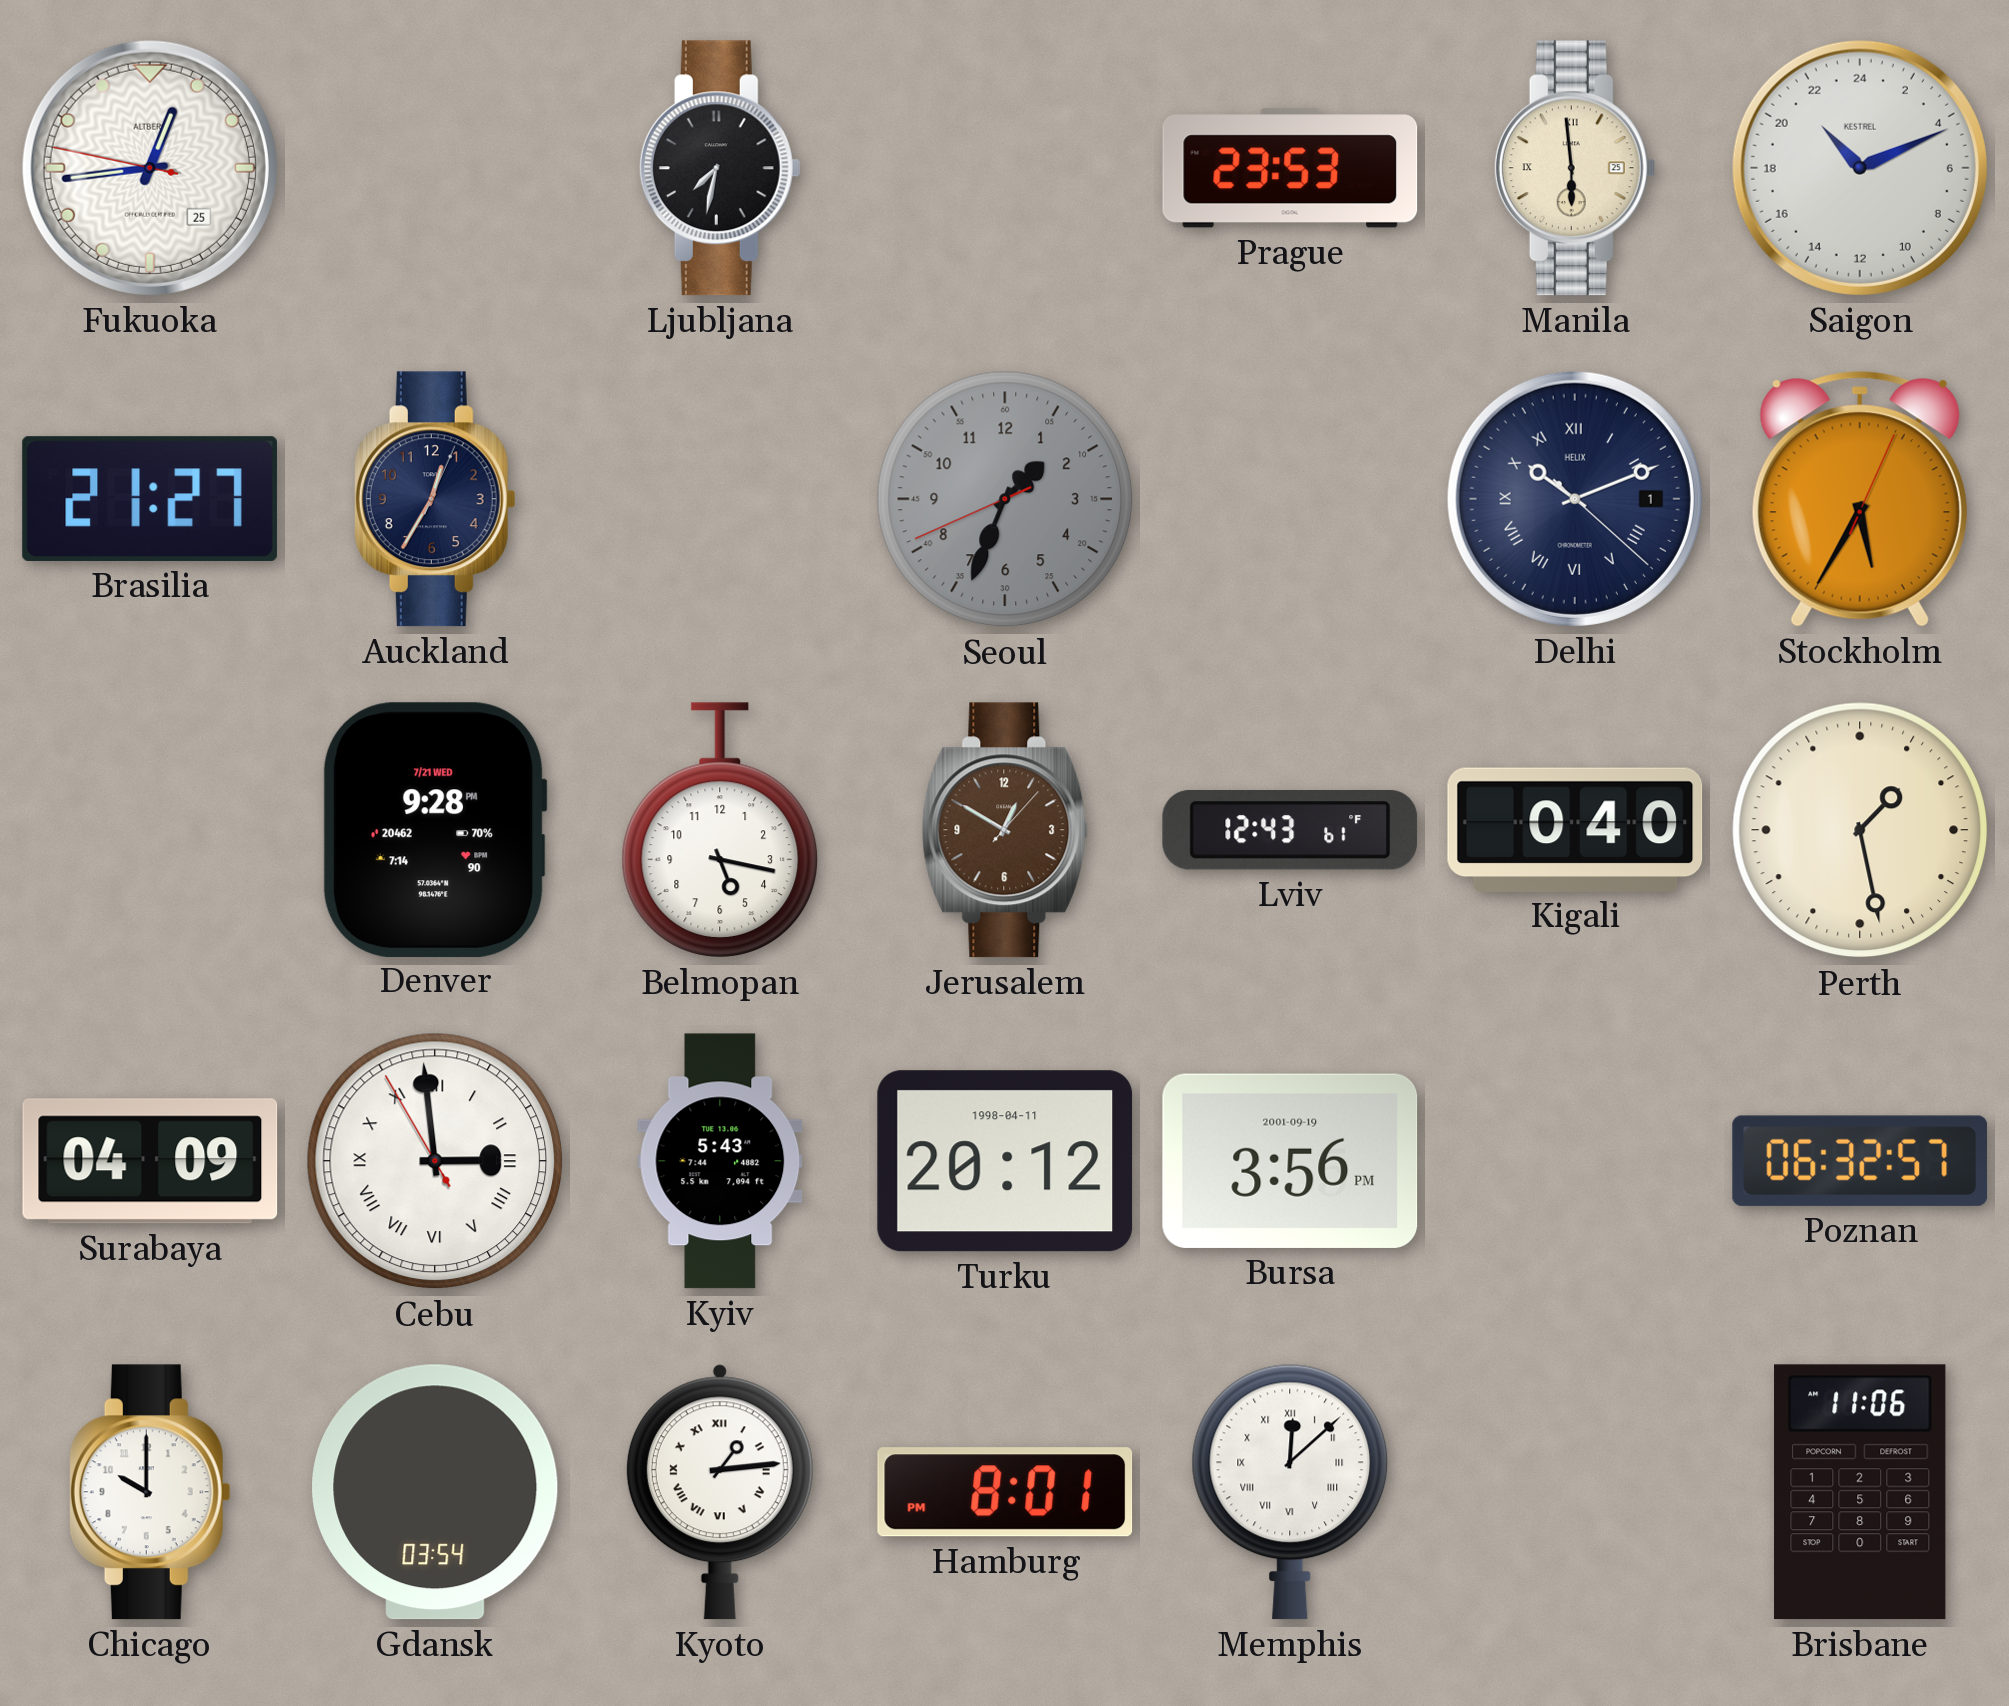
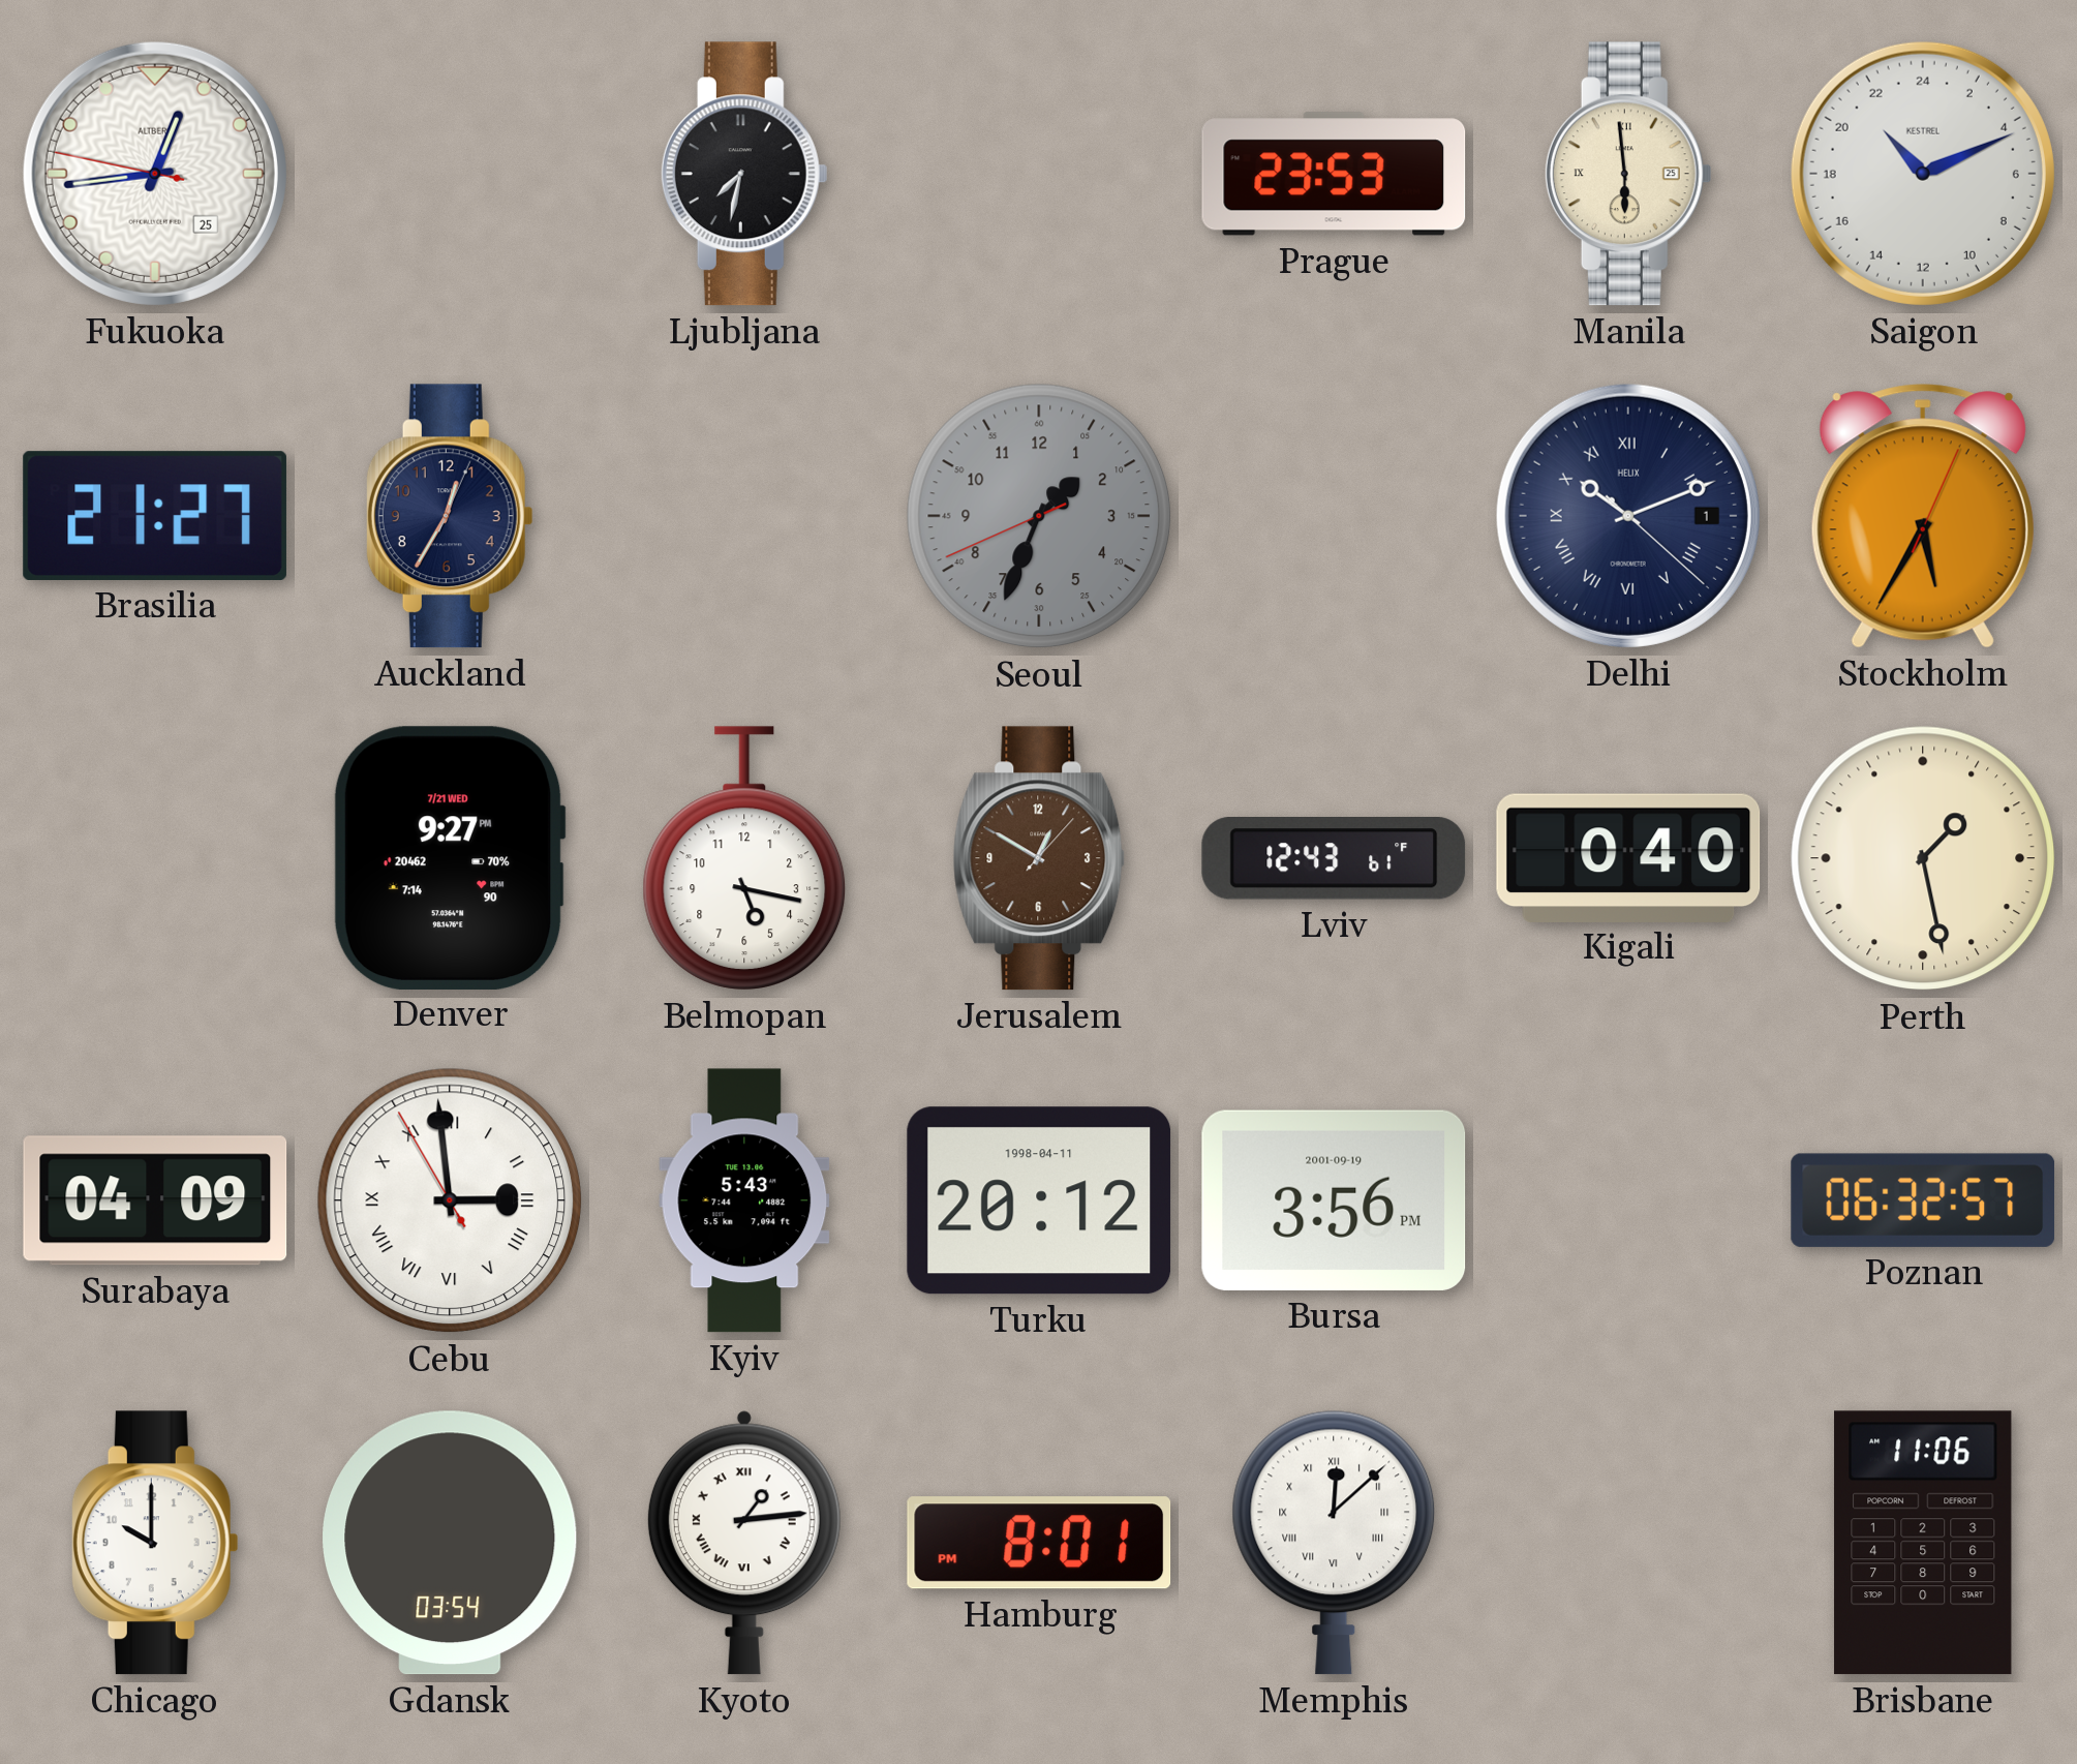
Denver: 9:28 -> 9:27
